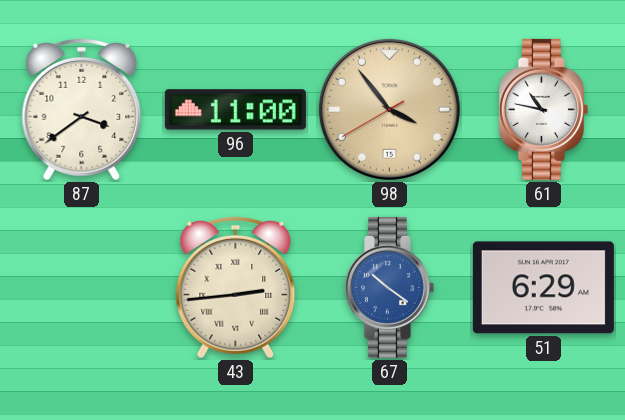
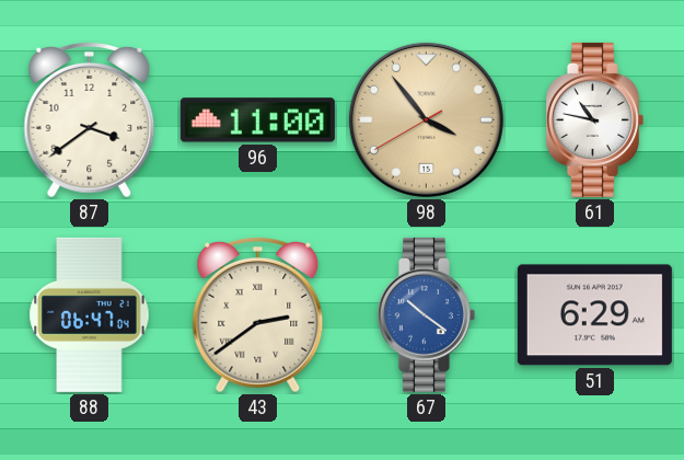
88: none -> 06:47
43: 2:44 -> 2:39
